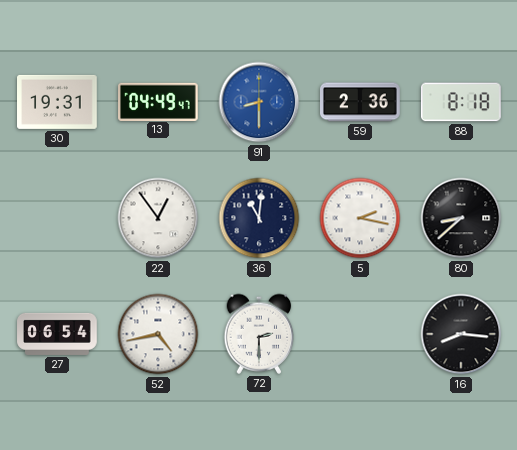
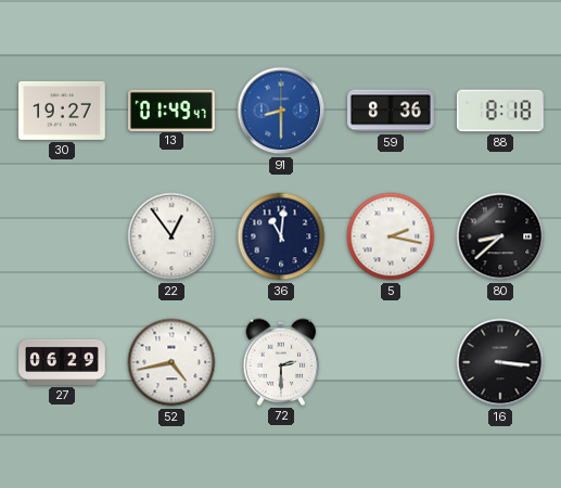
30: 19:31 -> 19:27
13: 04:49 -> 01:49
59: 2:36 -> 8:36
27: 06:54 -> 06:29
16: 8:16 -> 3:16
